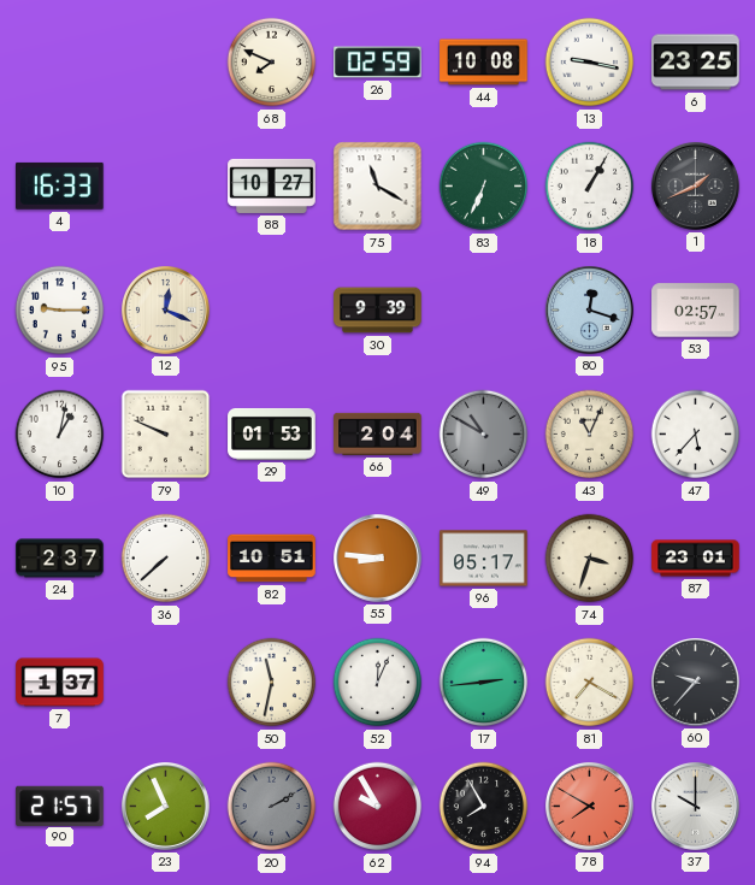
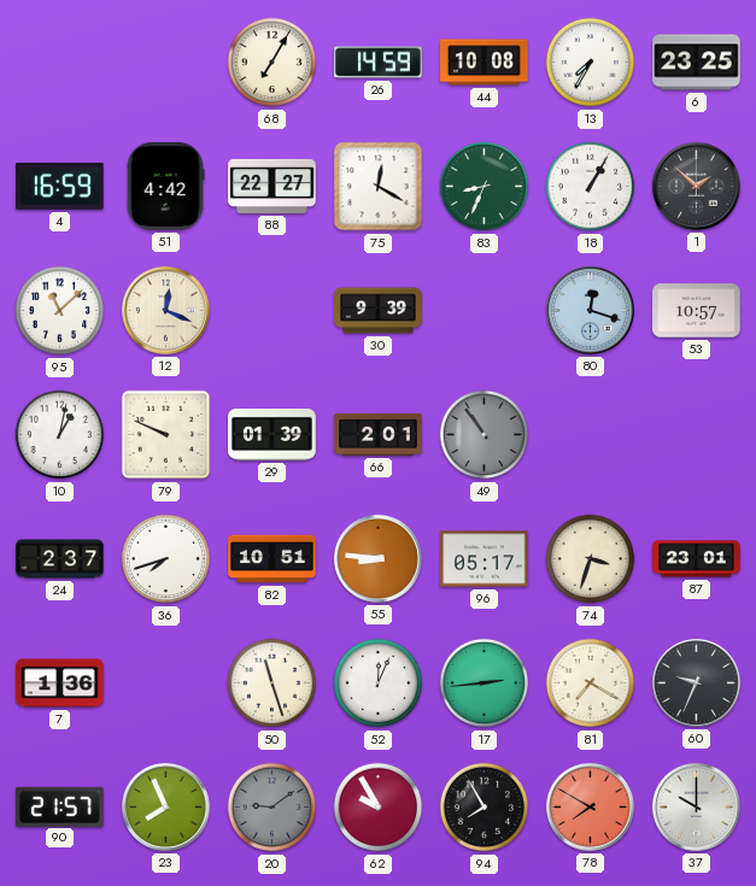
68: 7:49 -> 7:05
26: 02:59 -> 14:59
13: 9:17 -> 7:35
4: 16:33 -> 16:59
51: none -> 4:42
88: 10:27 -> 22:27
75: 11:20 -> 12:20
83: 6:34 -> 8:34
1: 1:41 -> 1:52
95: 9:15 -> 11:08
53: 02:57 -> 10:57
29: 01:53 -> 01:39
66: 2:04 -> 2:01
49: 10:50 -> 10:54
43: 11:04 -> none
47: 5:37 -> none
36: 7:38 -> 7:42
7: 1:37 -> 1:36
50: 11:32 -> 11:27
60: 9:37 -> 9:34
20: 2:10 -> 9:09
